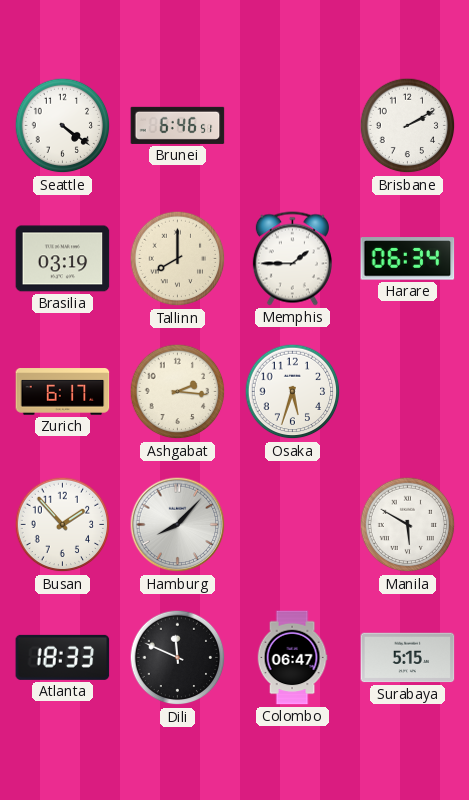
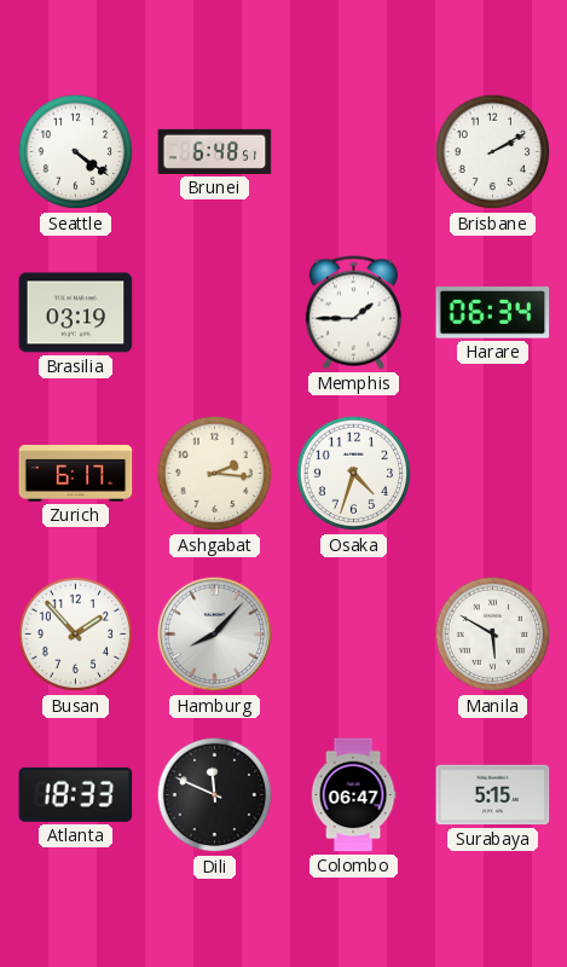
Brunei: 6:46 -> 6:48
Tallinn: 8:00 -> none
Osaka: 5:33 -> 4:33
